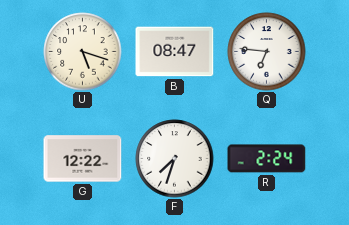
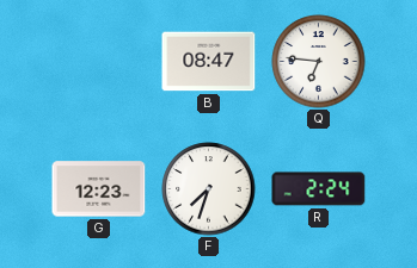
U: 5:18 -> none
G: 12:22 -> 12:23
